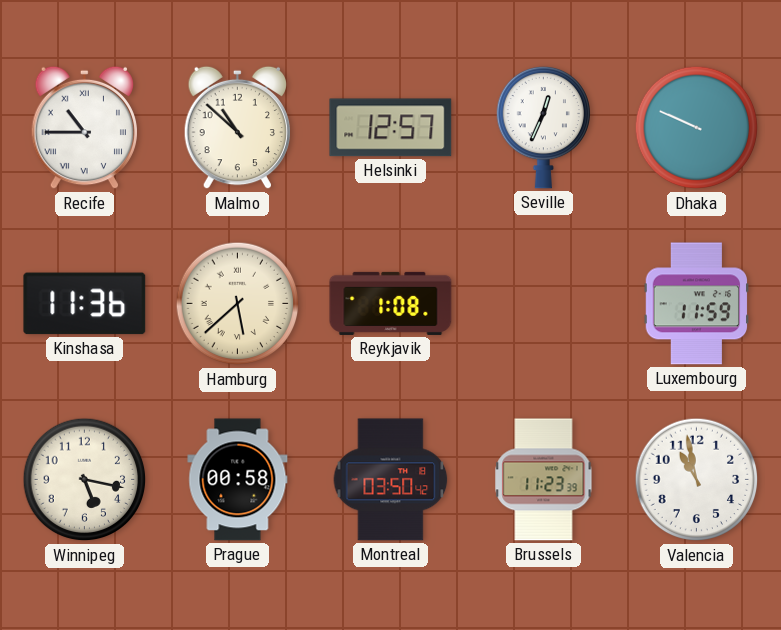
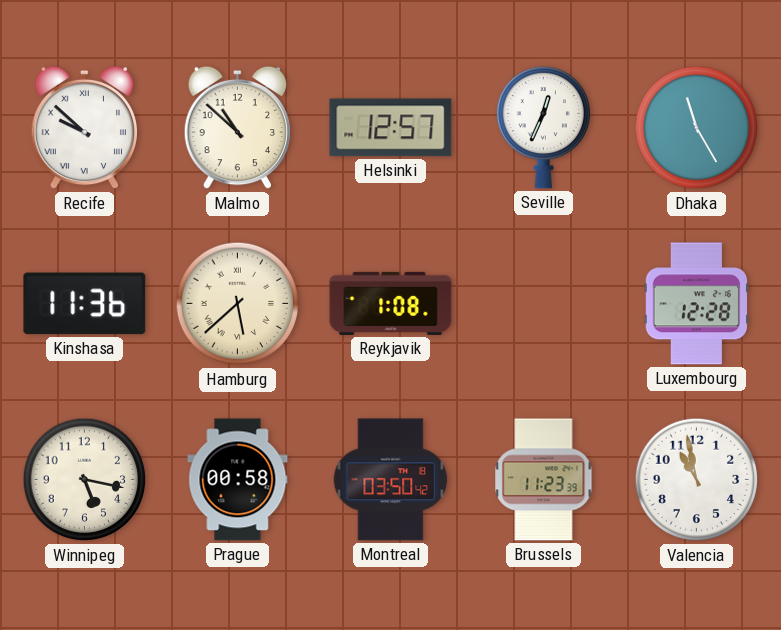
Recife: 10:45 -> 9:52
Dhaka: 9:49 -> 11:25
Luxembourg: 11:59 -> 12:28
